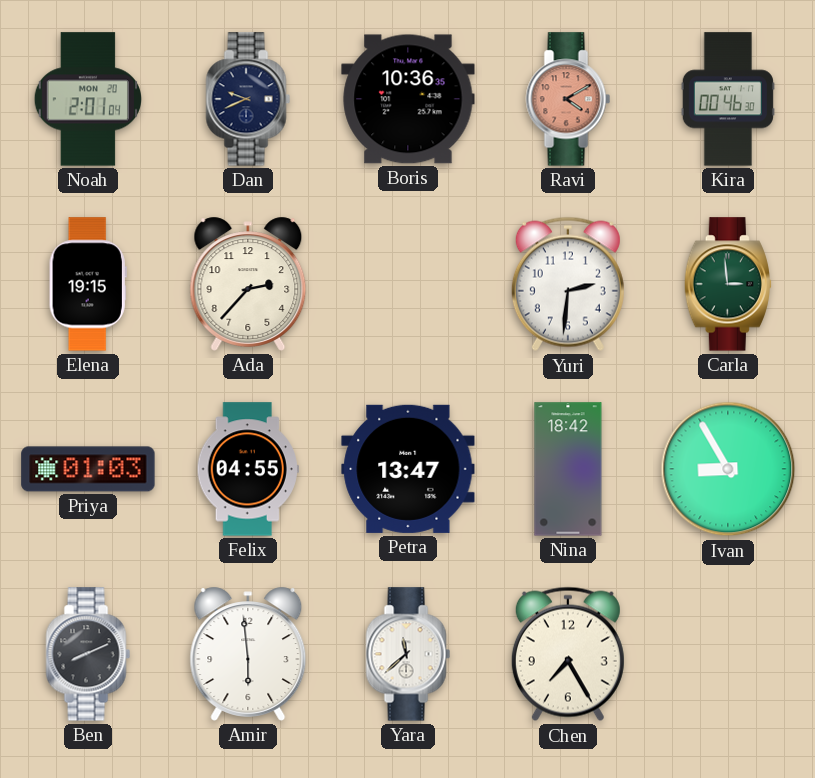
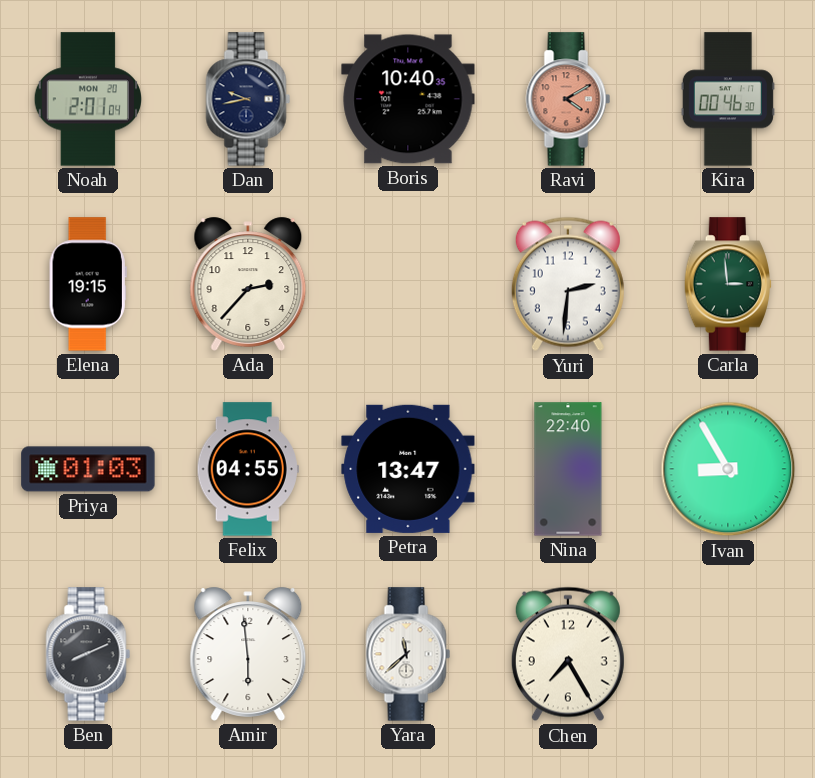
Dan: 9:41 -> 9:43
Boris: 10:36 -> 10:40
Nina: 18:42 -> 22:40
